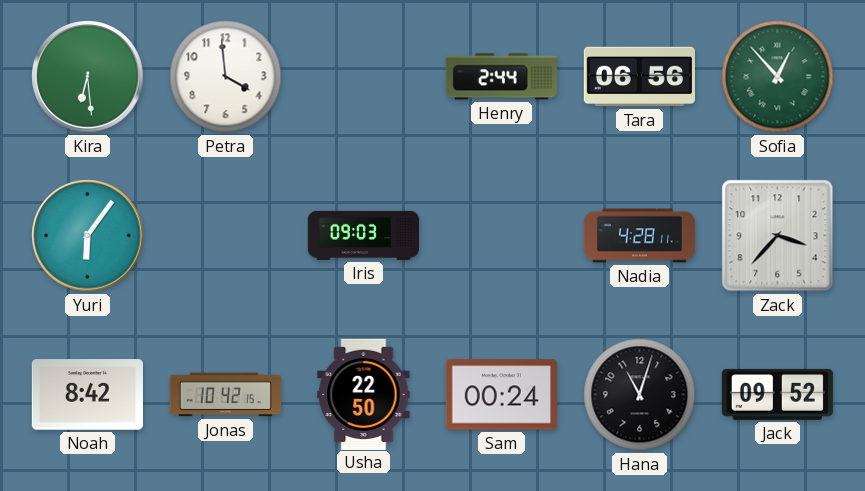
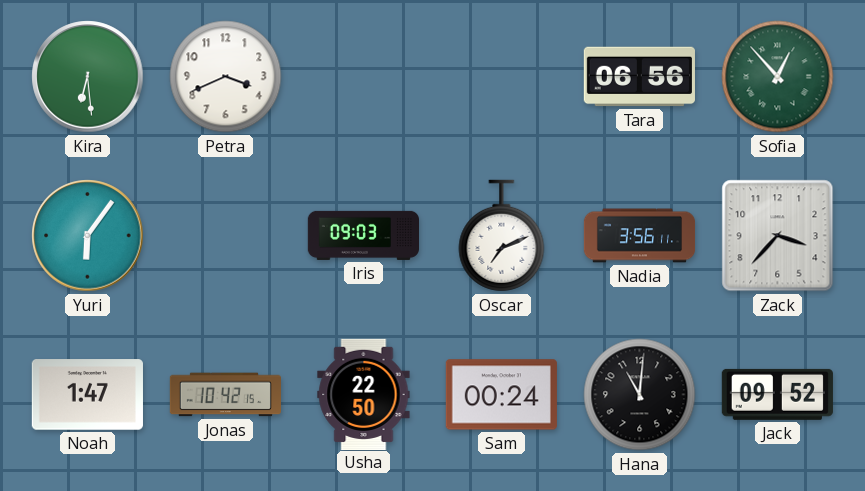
Petra: 3:59 -> 3:41
Henry: 2:44 -> none
Oscar: none -> 7:11
Nadia: 4:28 -> 3:56
Noah: 8:42 -> 1:47
Hana: 11:03 -> 11:01
